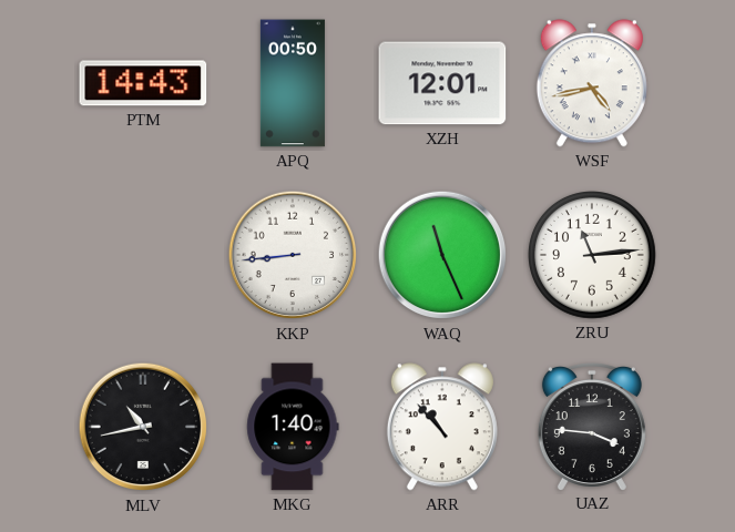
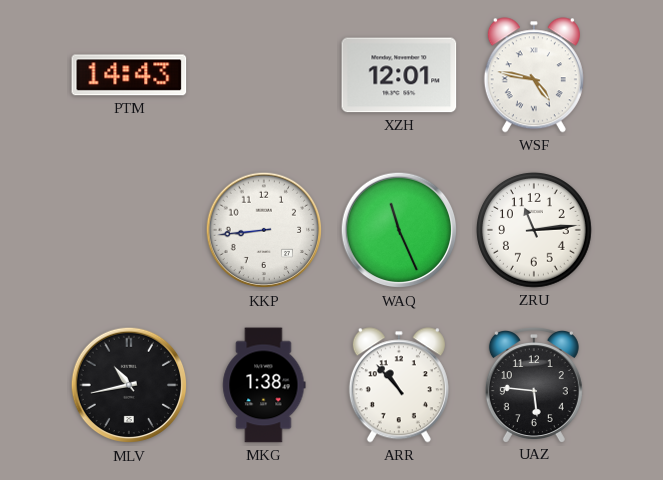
APQ: 00:50 -> none
WSF: 4:43 -> 4:47
MKG: 1:40 -> 1:38
UAZ: 3:46 -> 5:46
